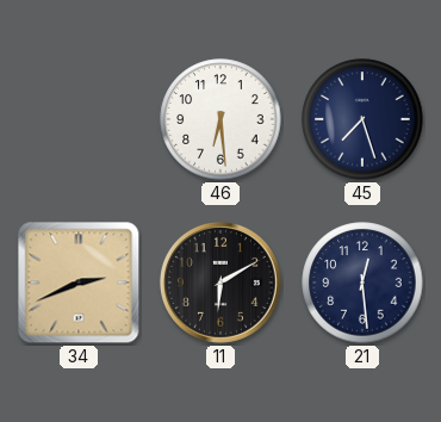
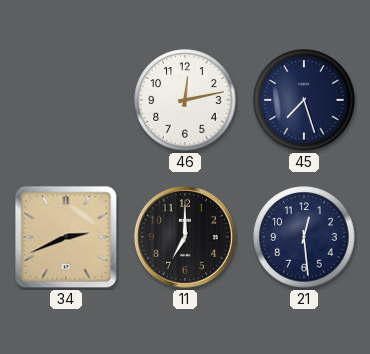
46: 6:29 -> 12:13
11: 6:10 -> 7:00
